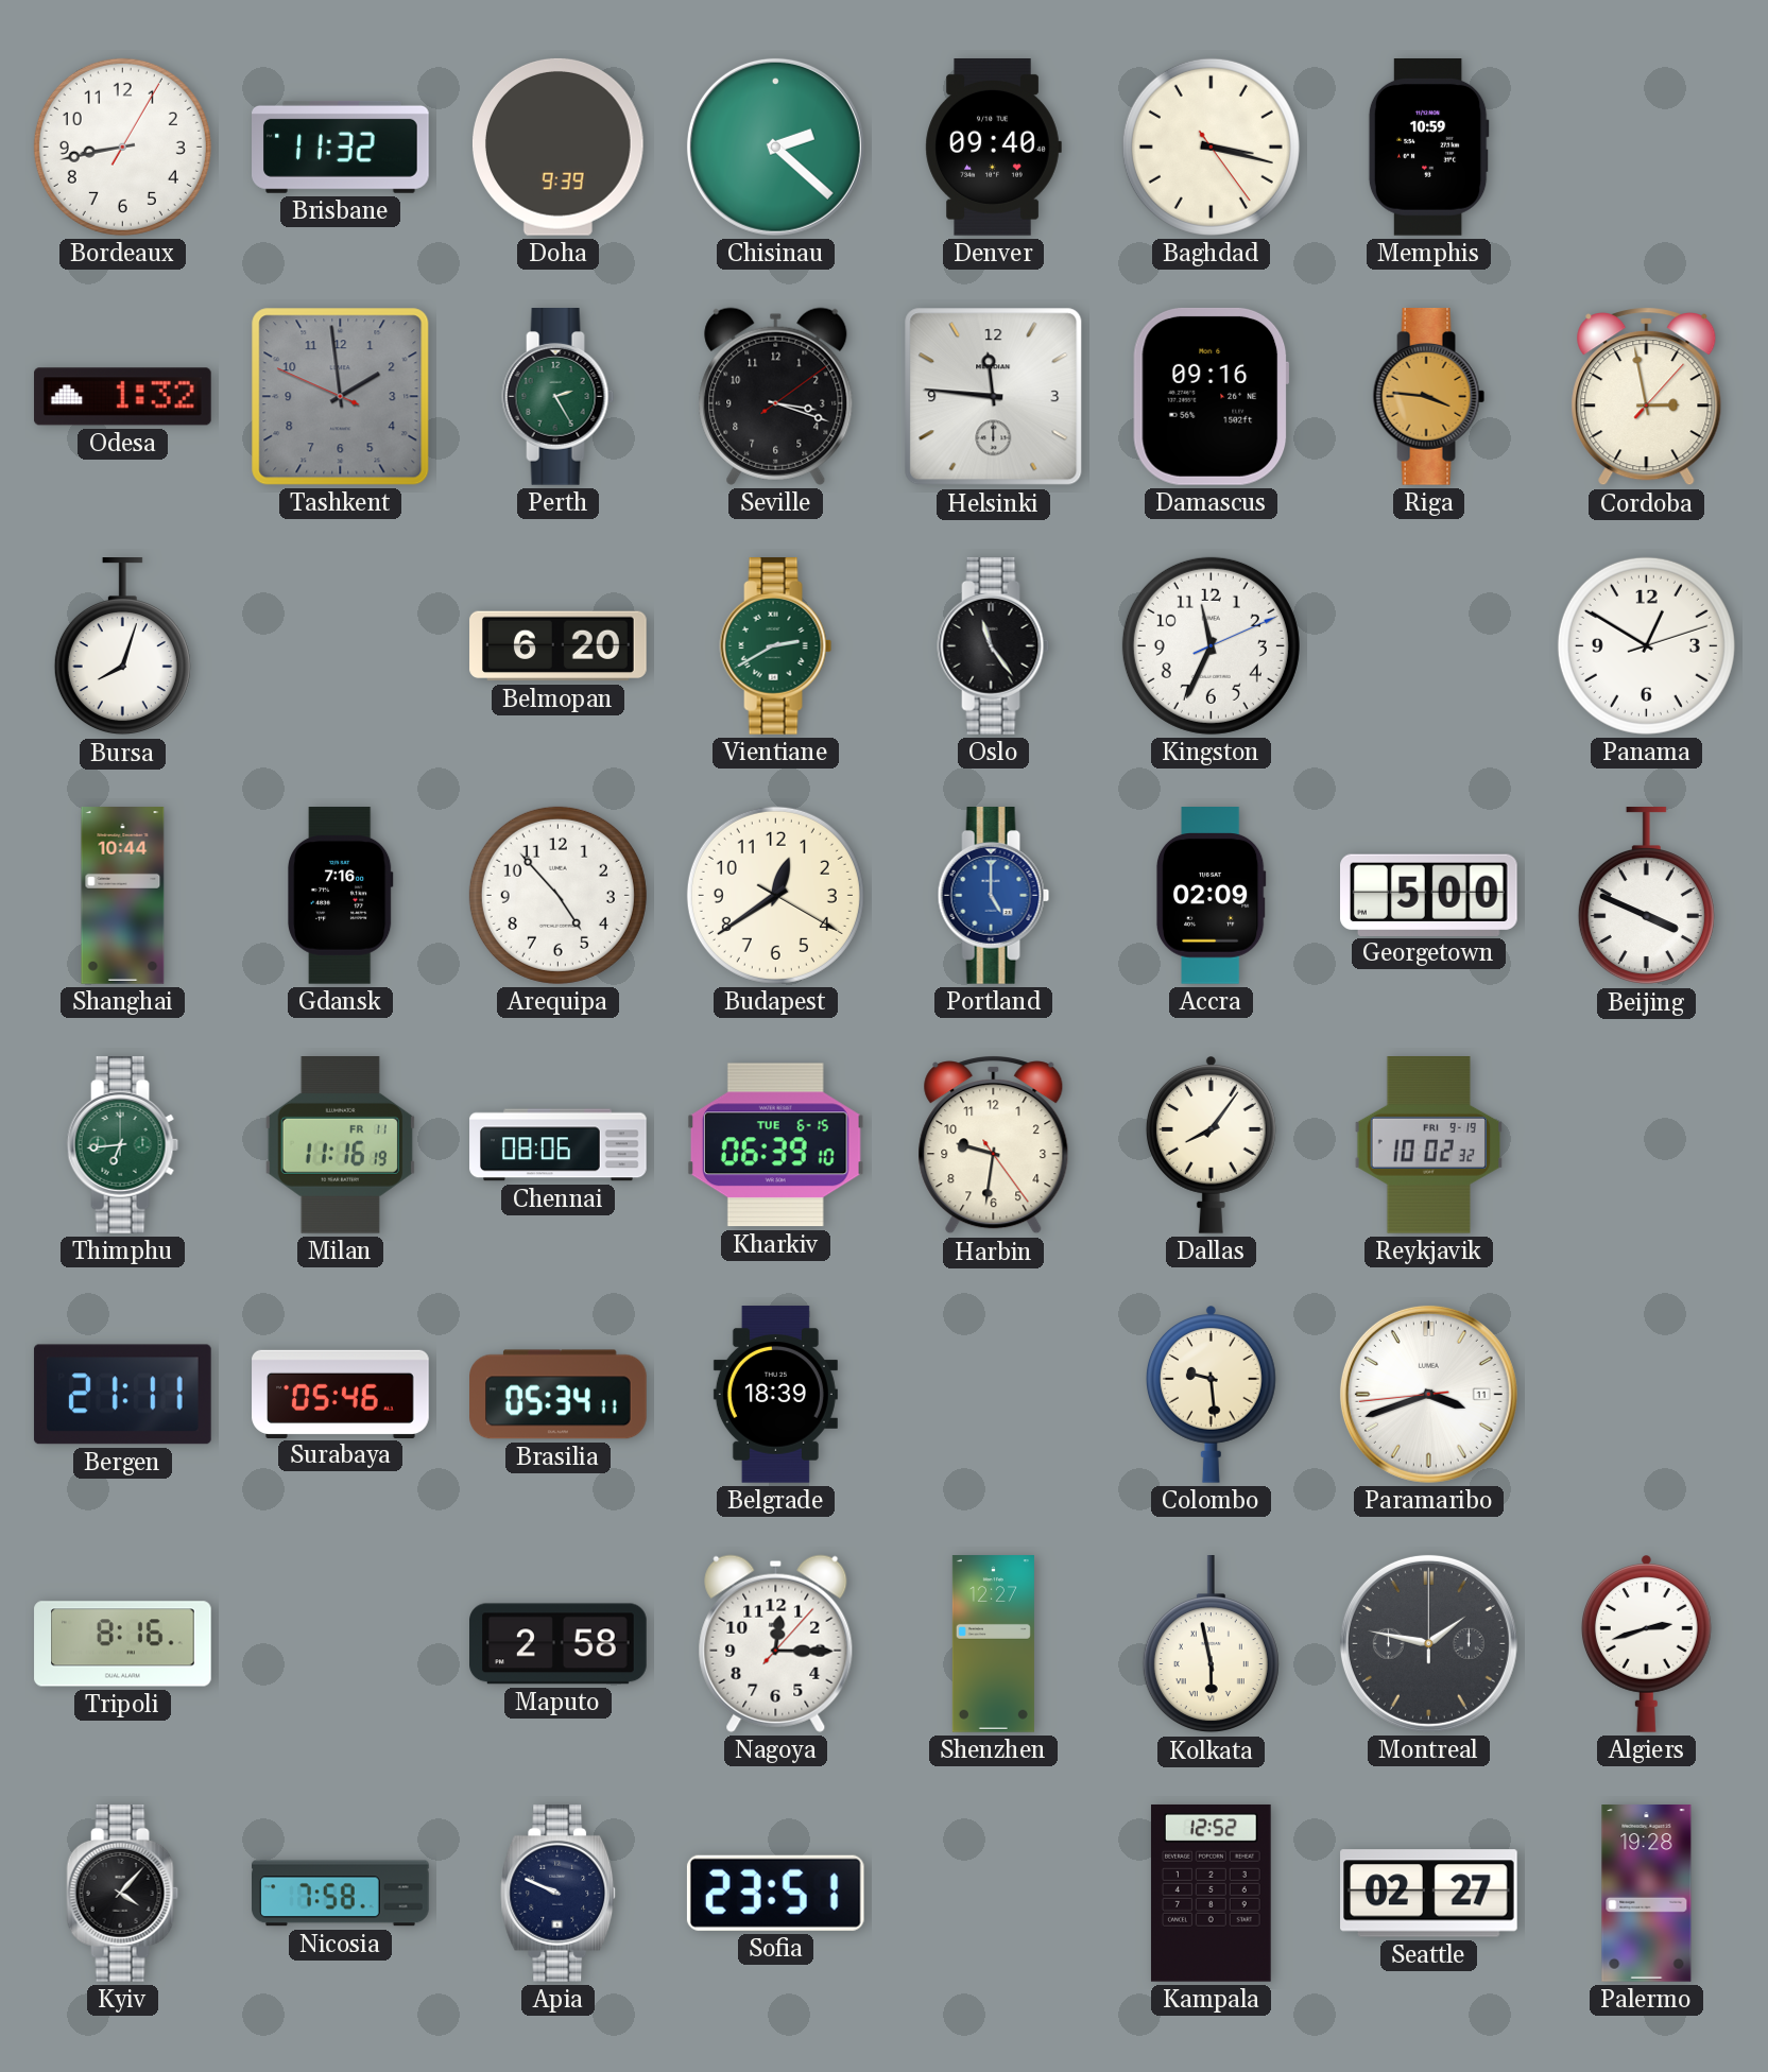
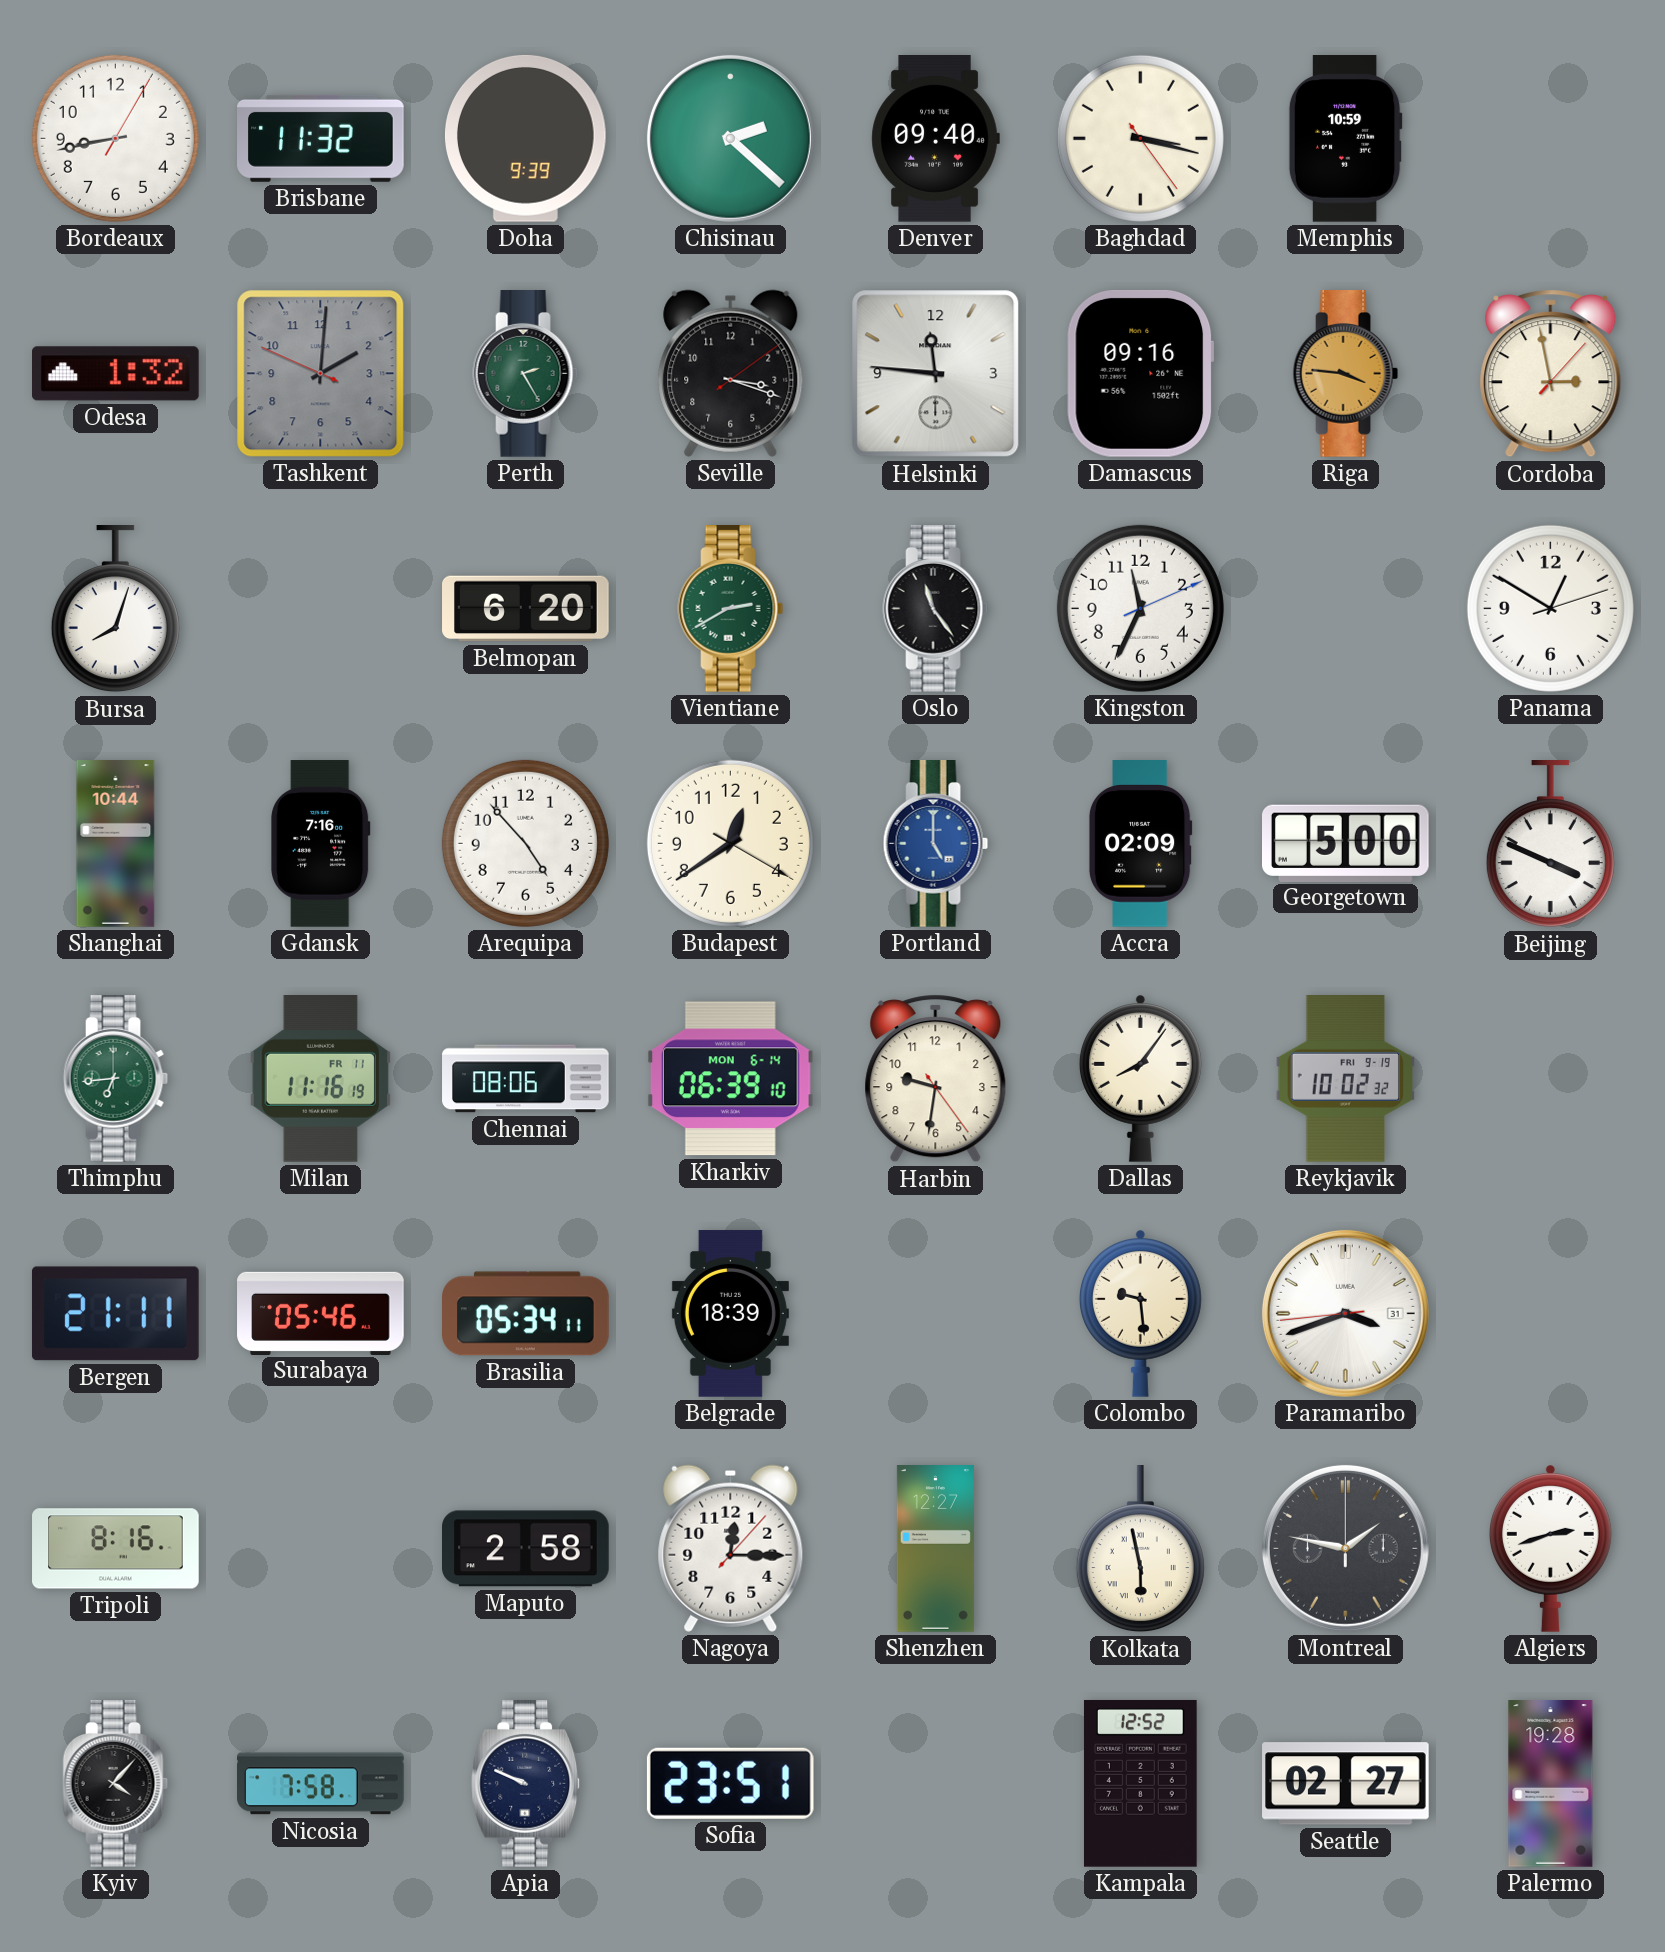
Tashkent: 1:58 -> 2:00
Kharkiv date: TUE 6-15 -> MON 6-14
Paramaribo date: 11 -> 31
